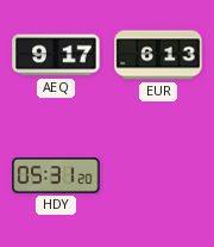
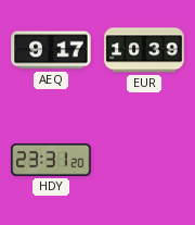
EUR: 6:13 -> 10:39
HDY: 05:31 -> 23:31
